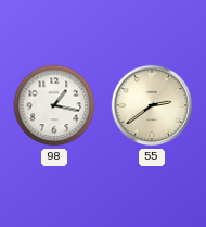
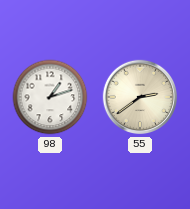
98: 1:17 -> 1:12
